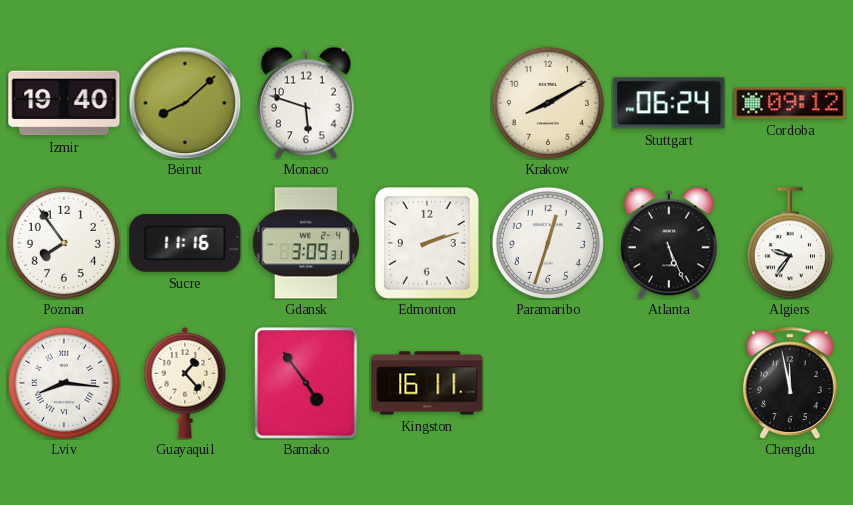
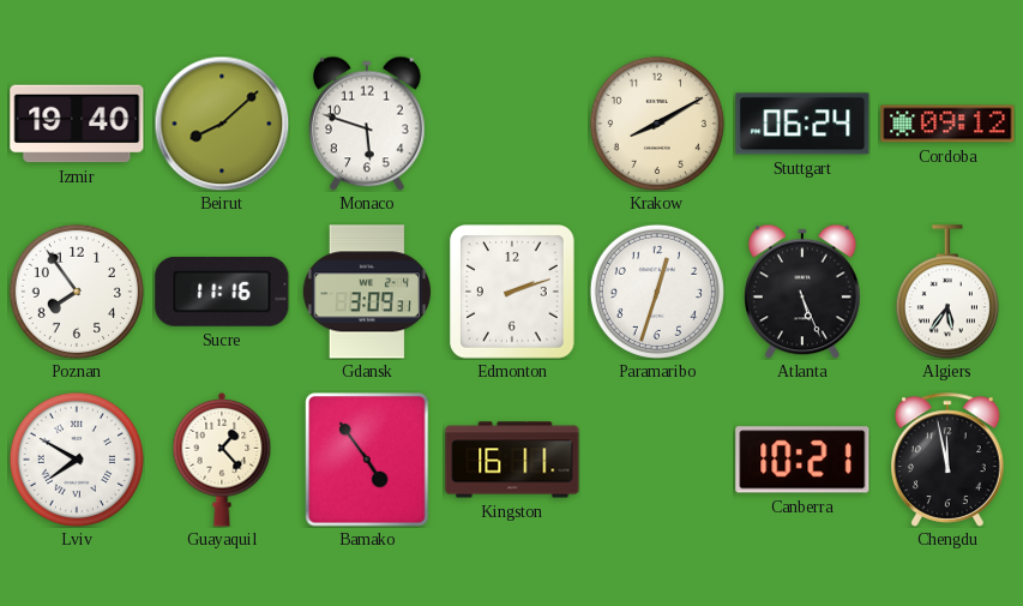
Algiers: 9:36 -> 5:36
Lviv: 8:16 -> 7:50
Canberra: none -> 10:21
